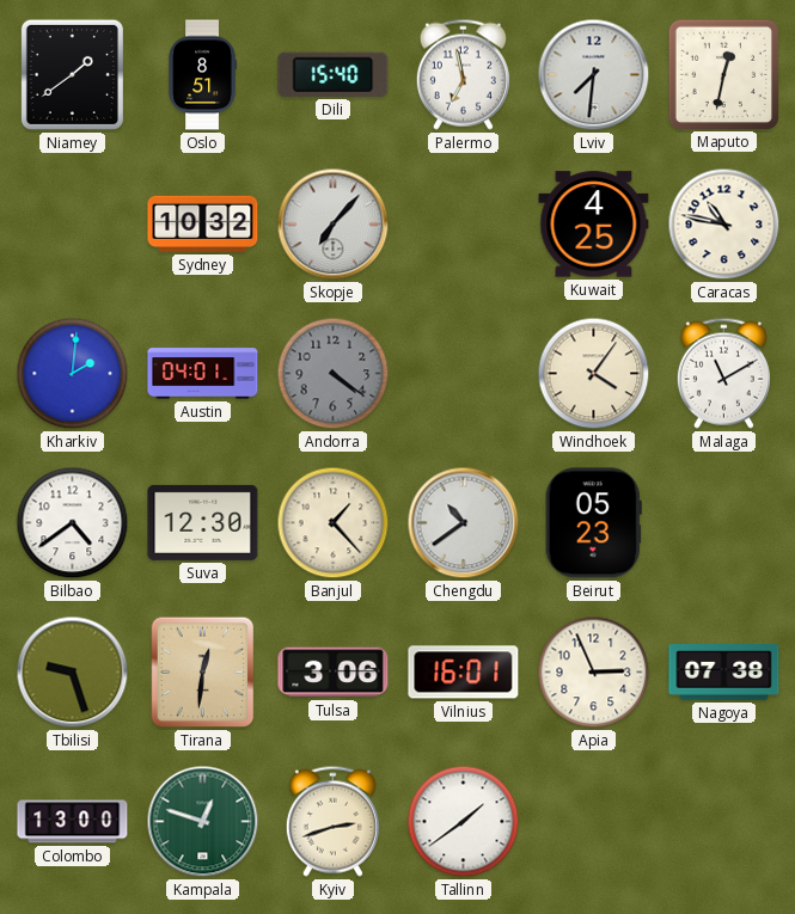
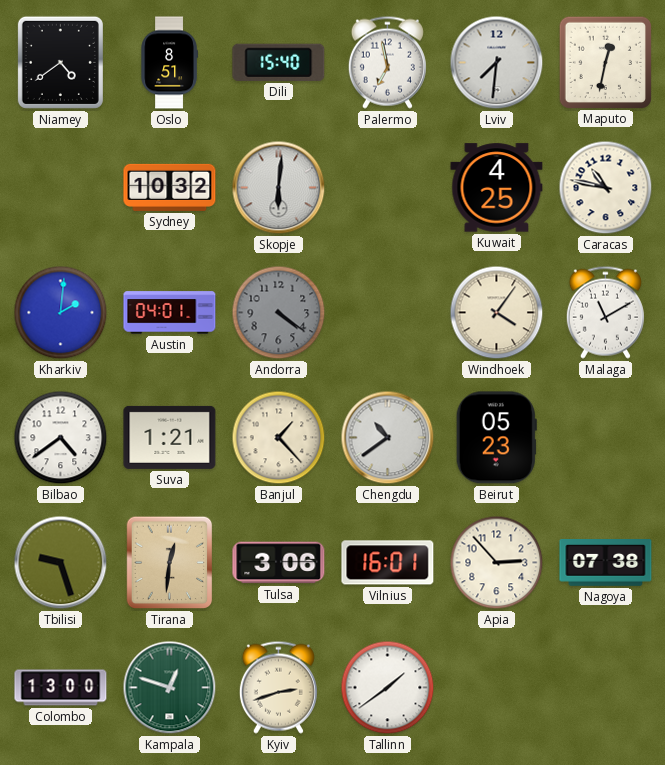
Niamey: 1:39 -> 4:39
Skopje: 7:07 -> 6:01
Suva: 12:30 -> 1:21
Apia: 2:56 -> 2:53
